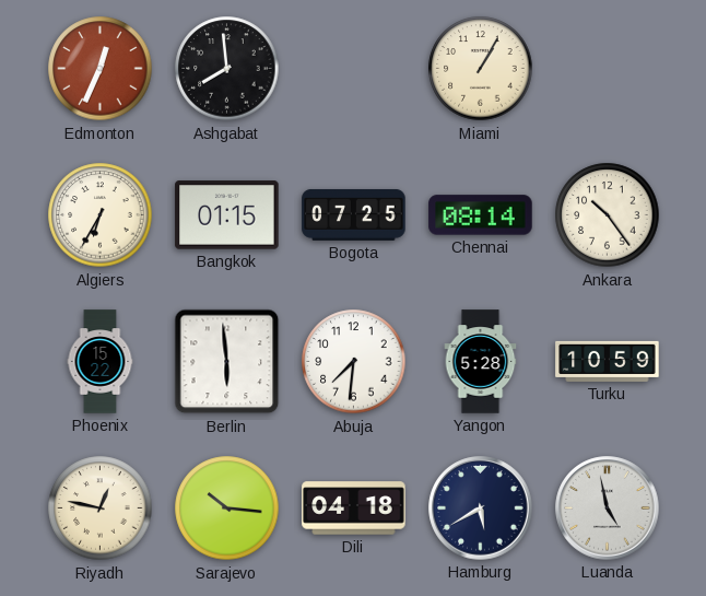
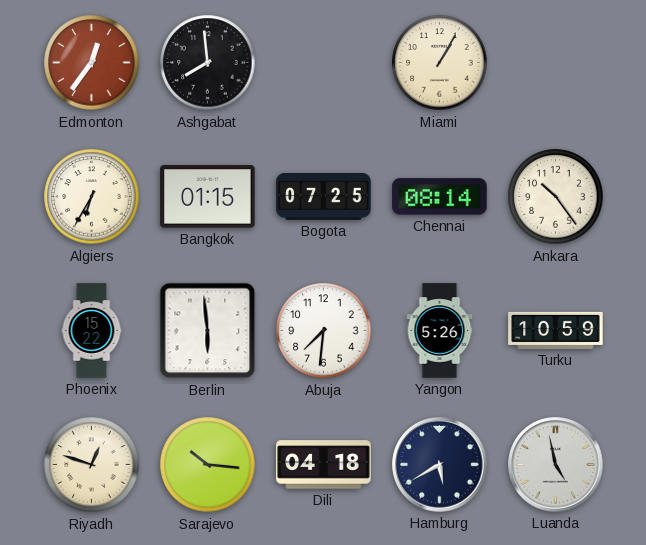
Edmonton: 12:34 -> 12:36
Yangon: 5:28 -> 5:26
Riyadh: 12:47 -> 12:48
